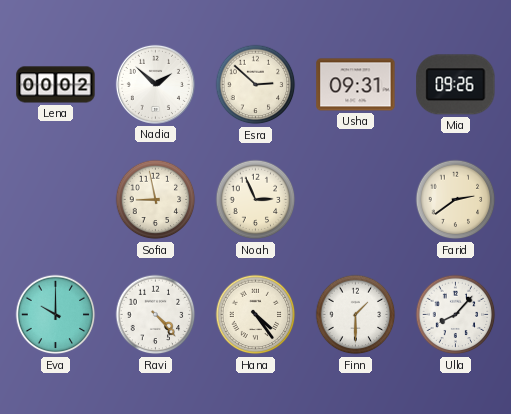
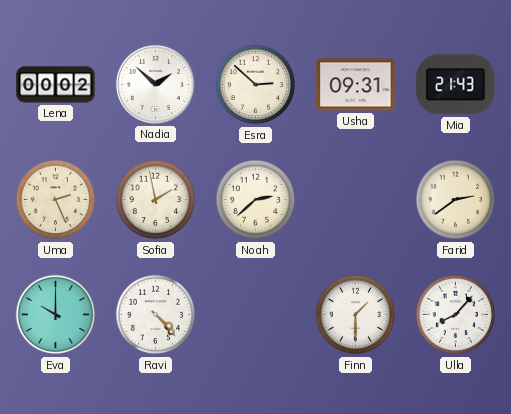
Mia: 09:26 -> 21:43
Uma: none -> 2:26
Sofia: 8:58 -> 1:58
Noah: 2:56 -> 2:38
Hana: 4:24 -> none
